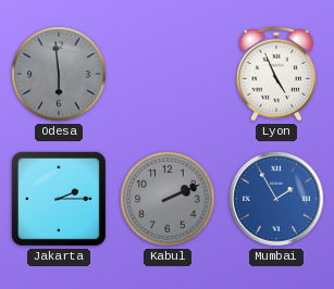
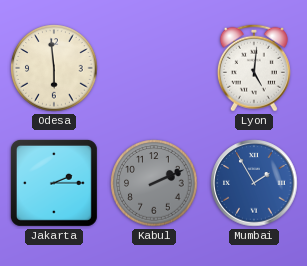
Odesa dial: grey -> cream
Lyon: 4:56 -> 5:01
